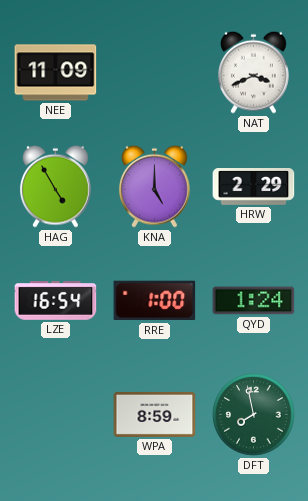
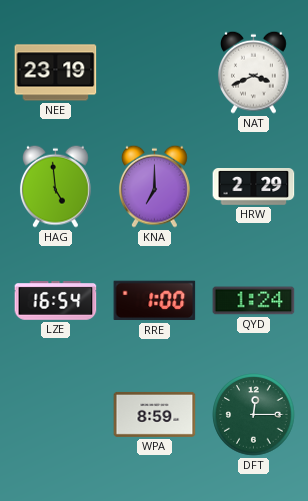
NEE: 11:09 -> 23:19
HAG: 4:55 -> 4:59
KNA: 5:00 -> 7:00
DFT: 7:58 -> 12:15
